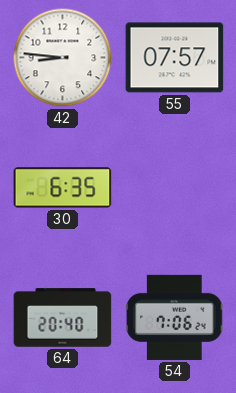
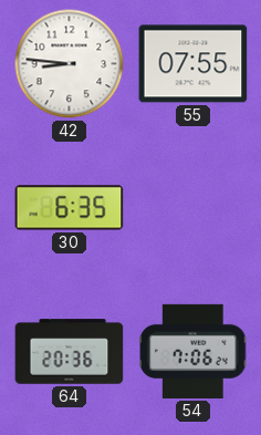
55: 07:57 -> 07:55
64: 20:40 -> 20:36
